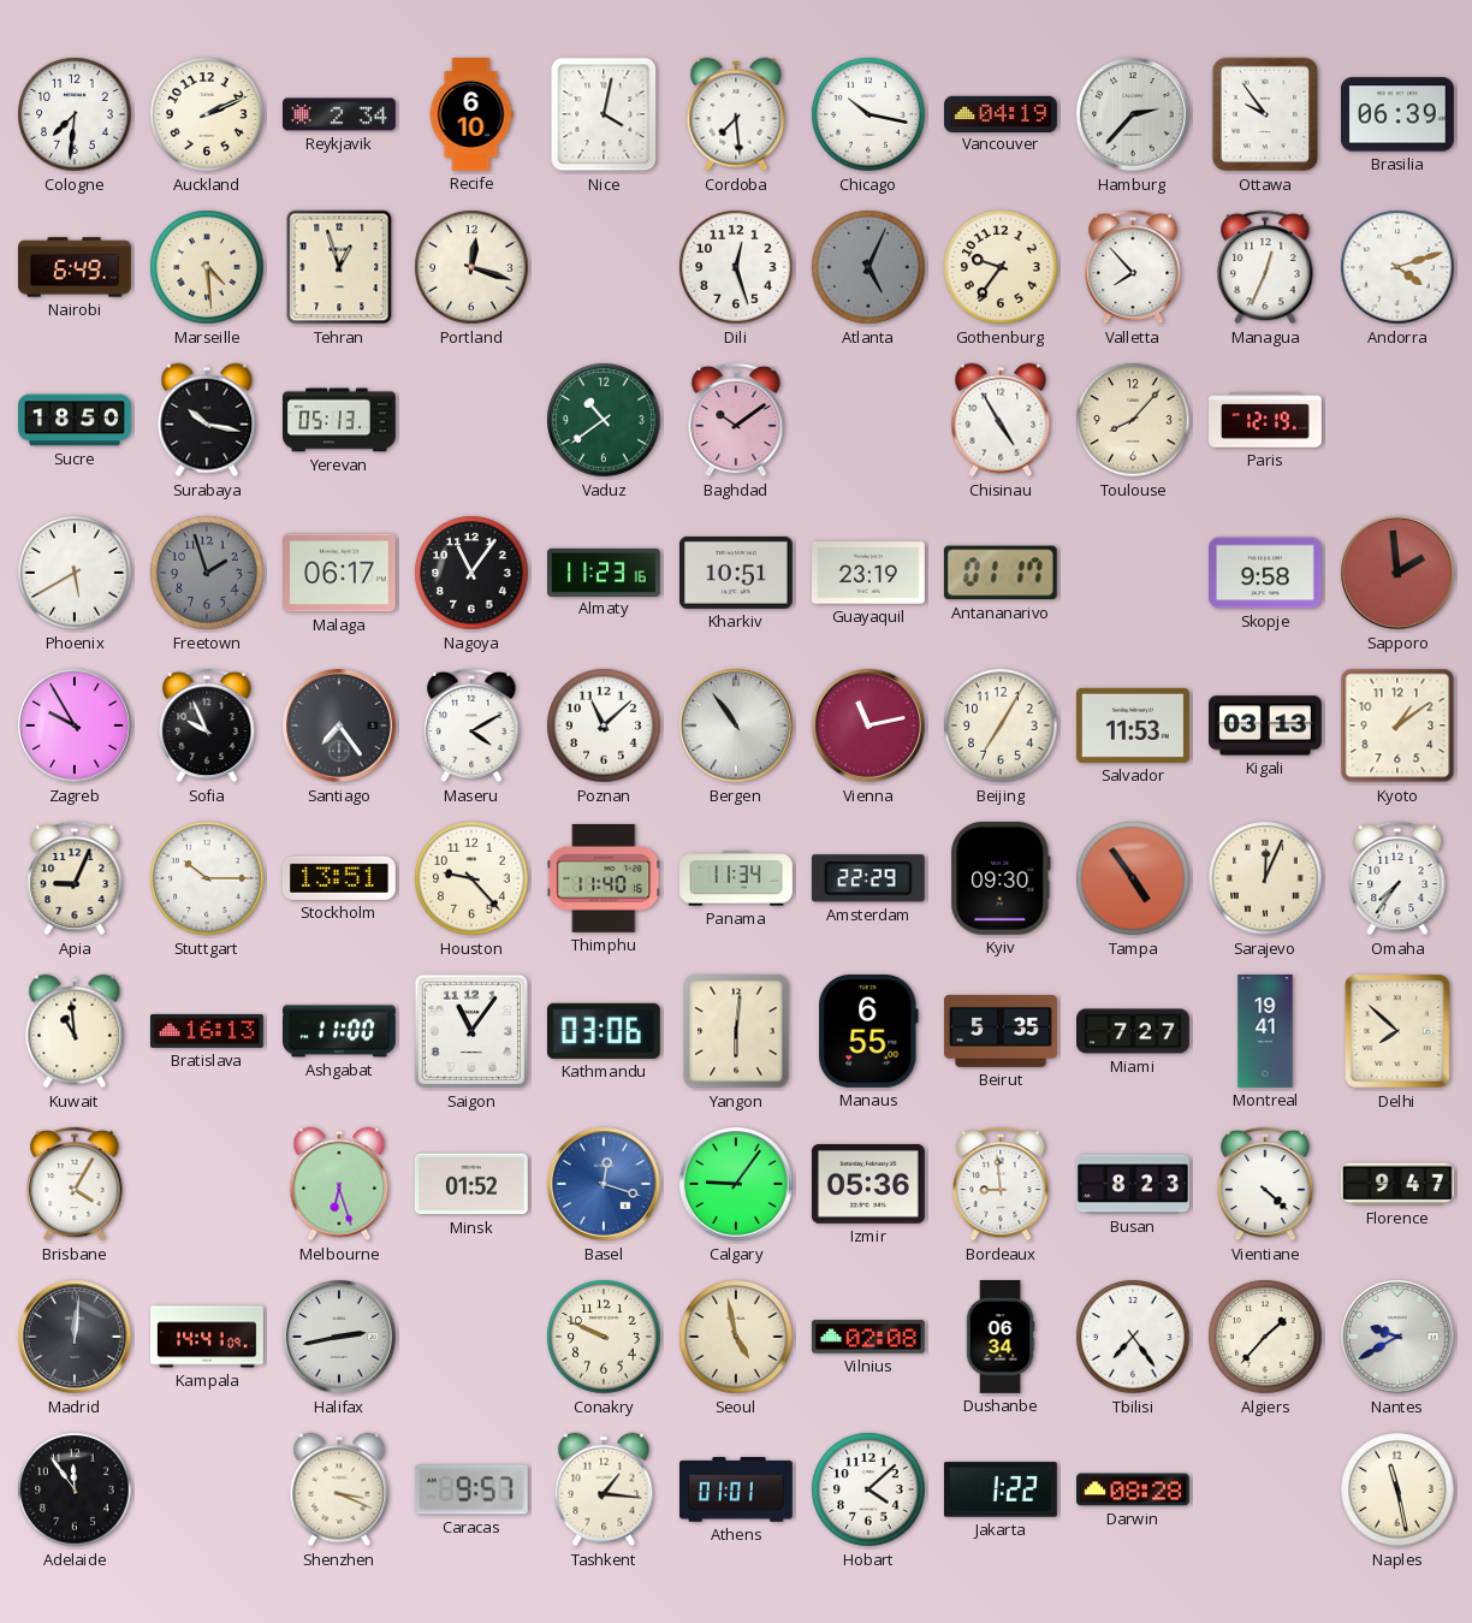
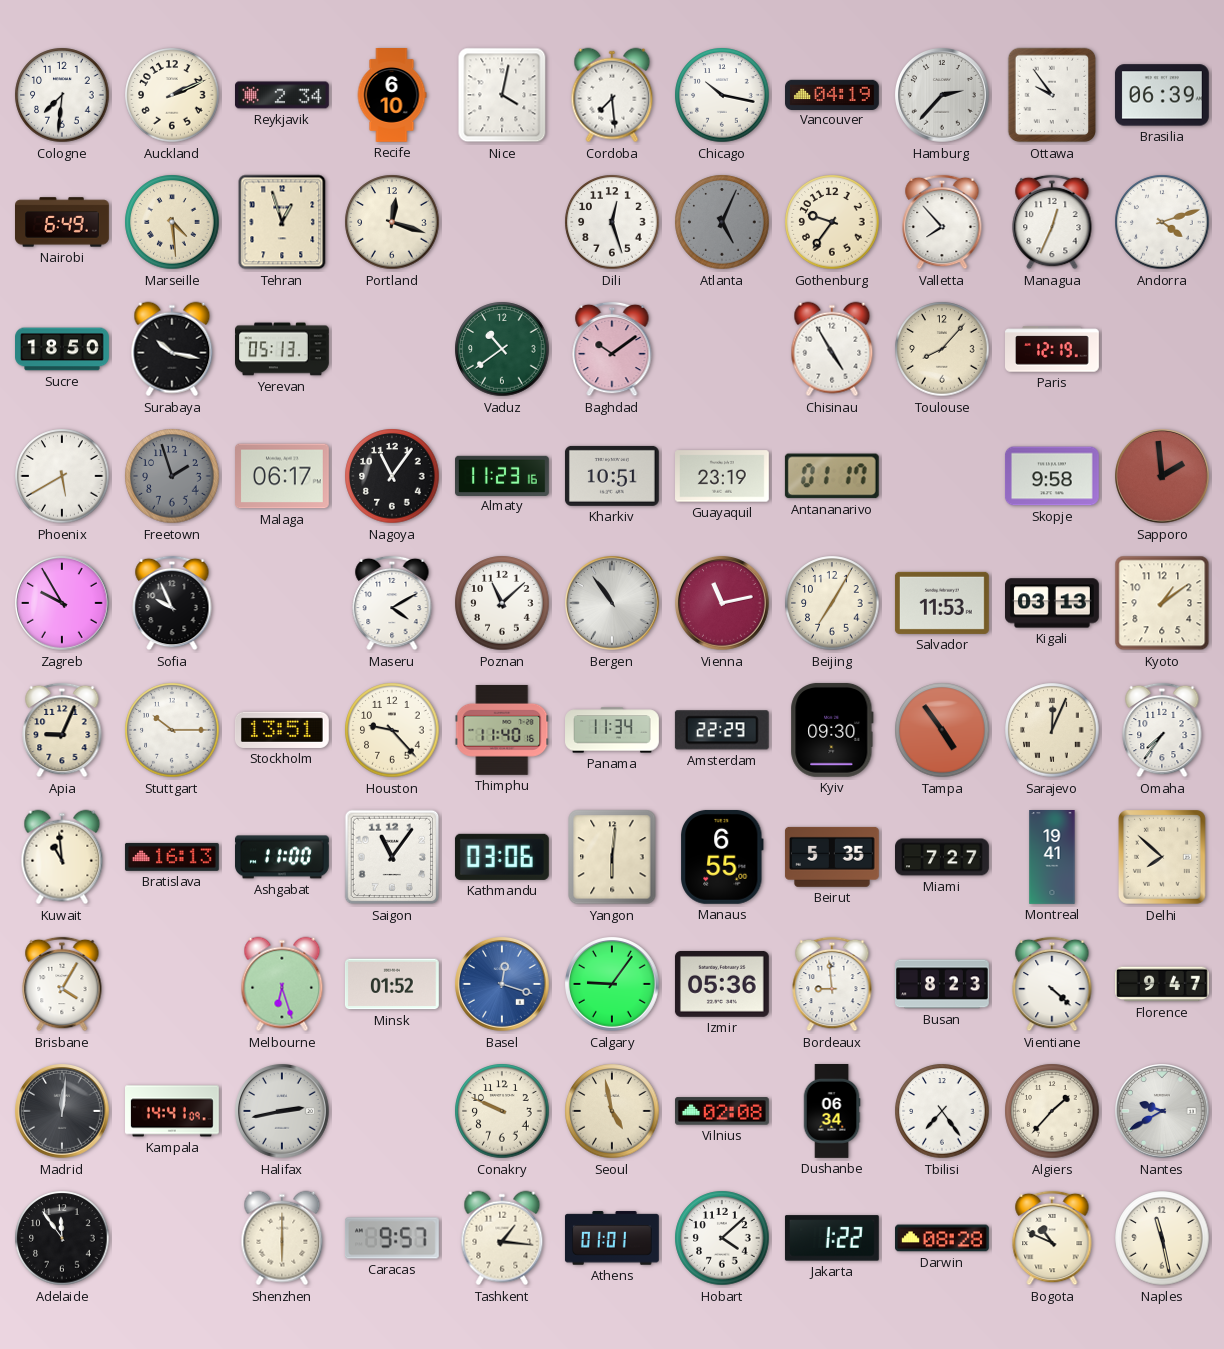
Santiago: 7:24 -> none
Shenzhen: 3:19 -> 6:00
Bogota: none -> 10:49
